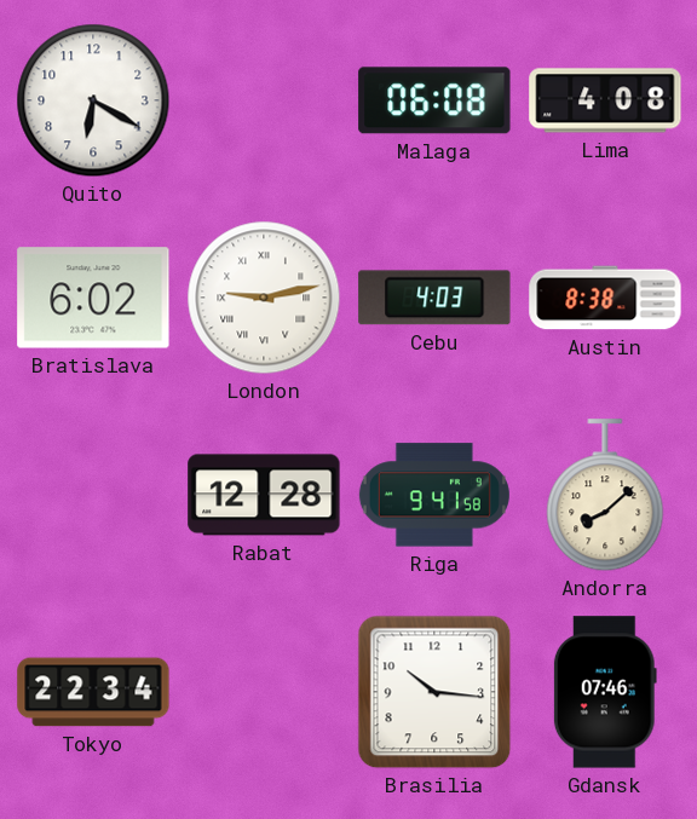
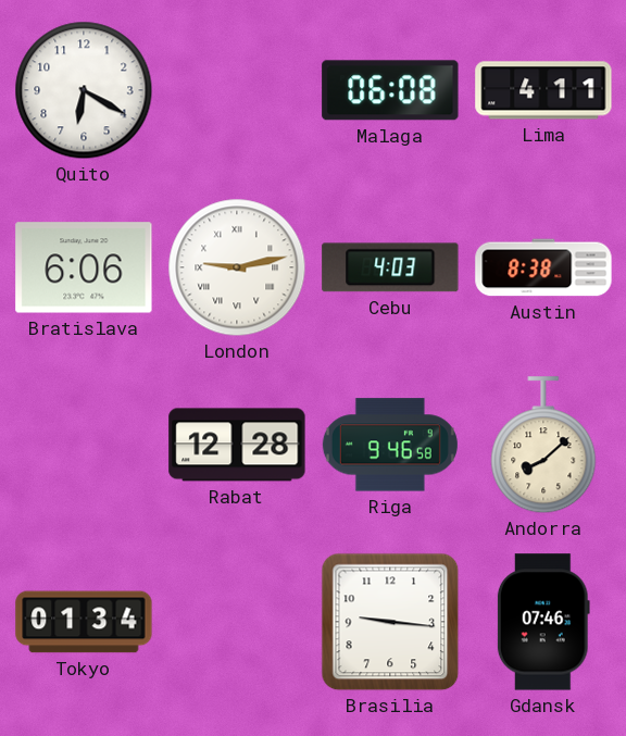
Lima: 4:08 -> 4:11
Bratislava: 6:02 -> 6:06
Riga: 9:41 -> 9:46
Tokyo: 22:34 -> 01:34
Brasilia: 10:16 -> 9:16
